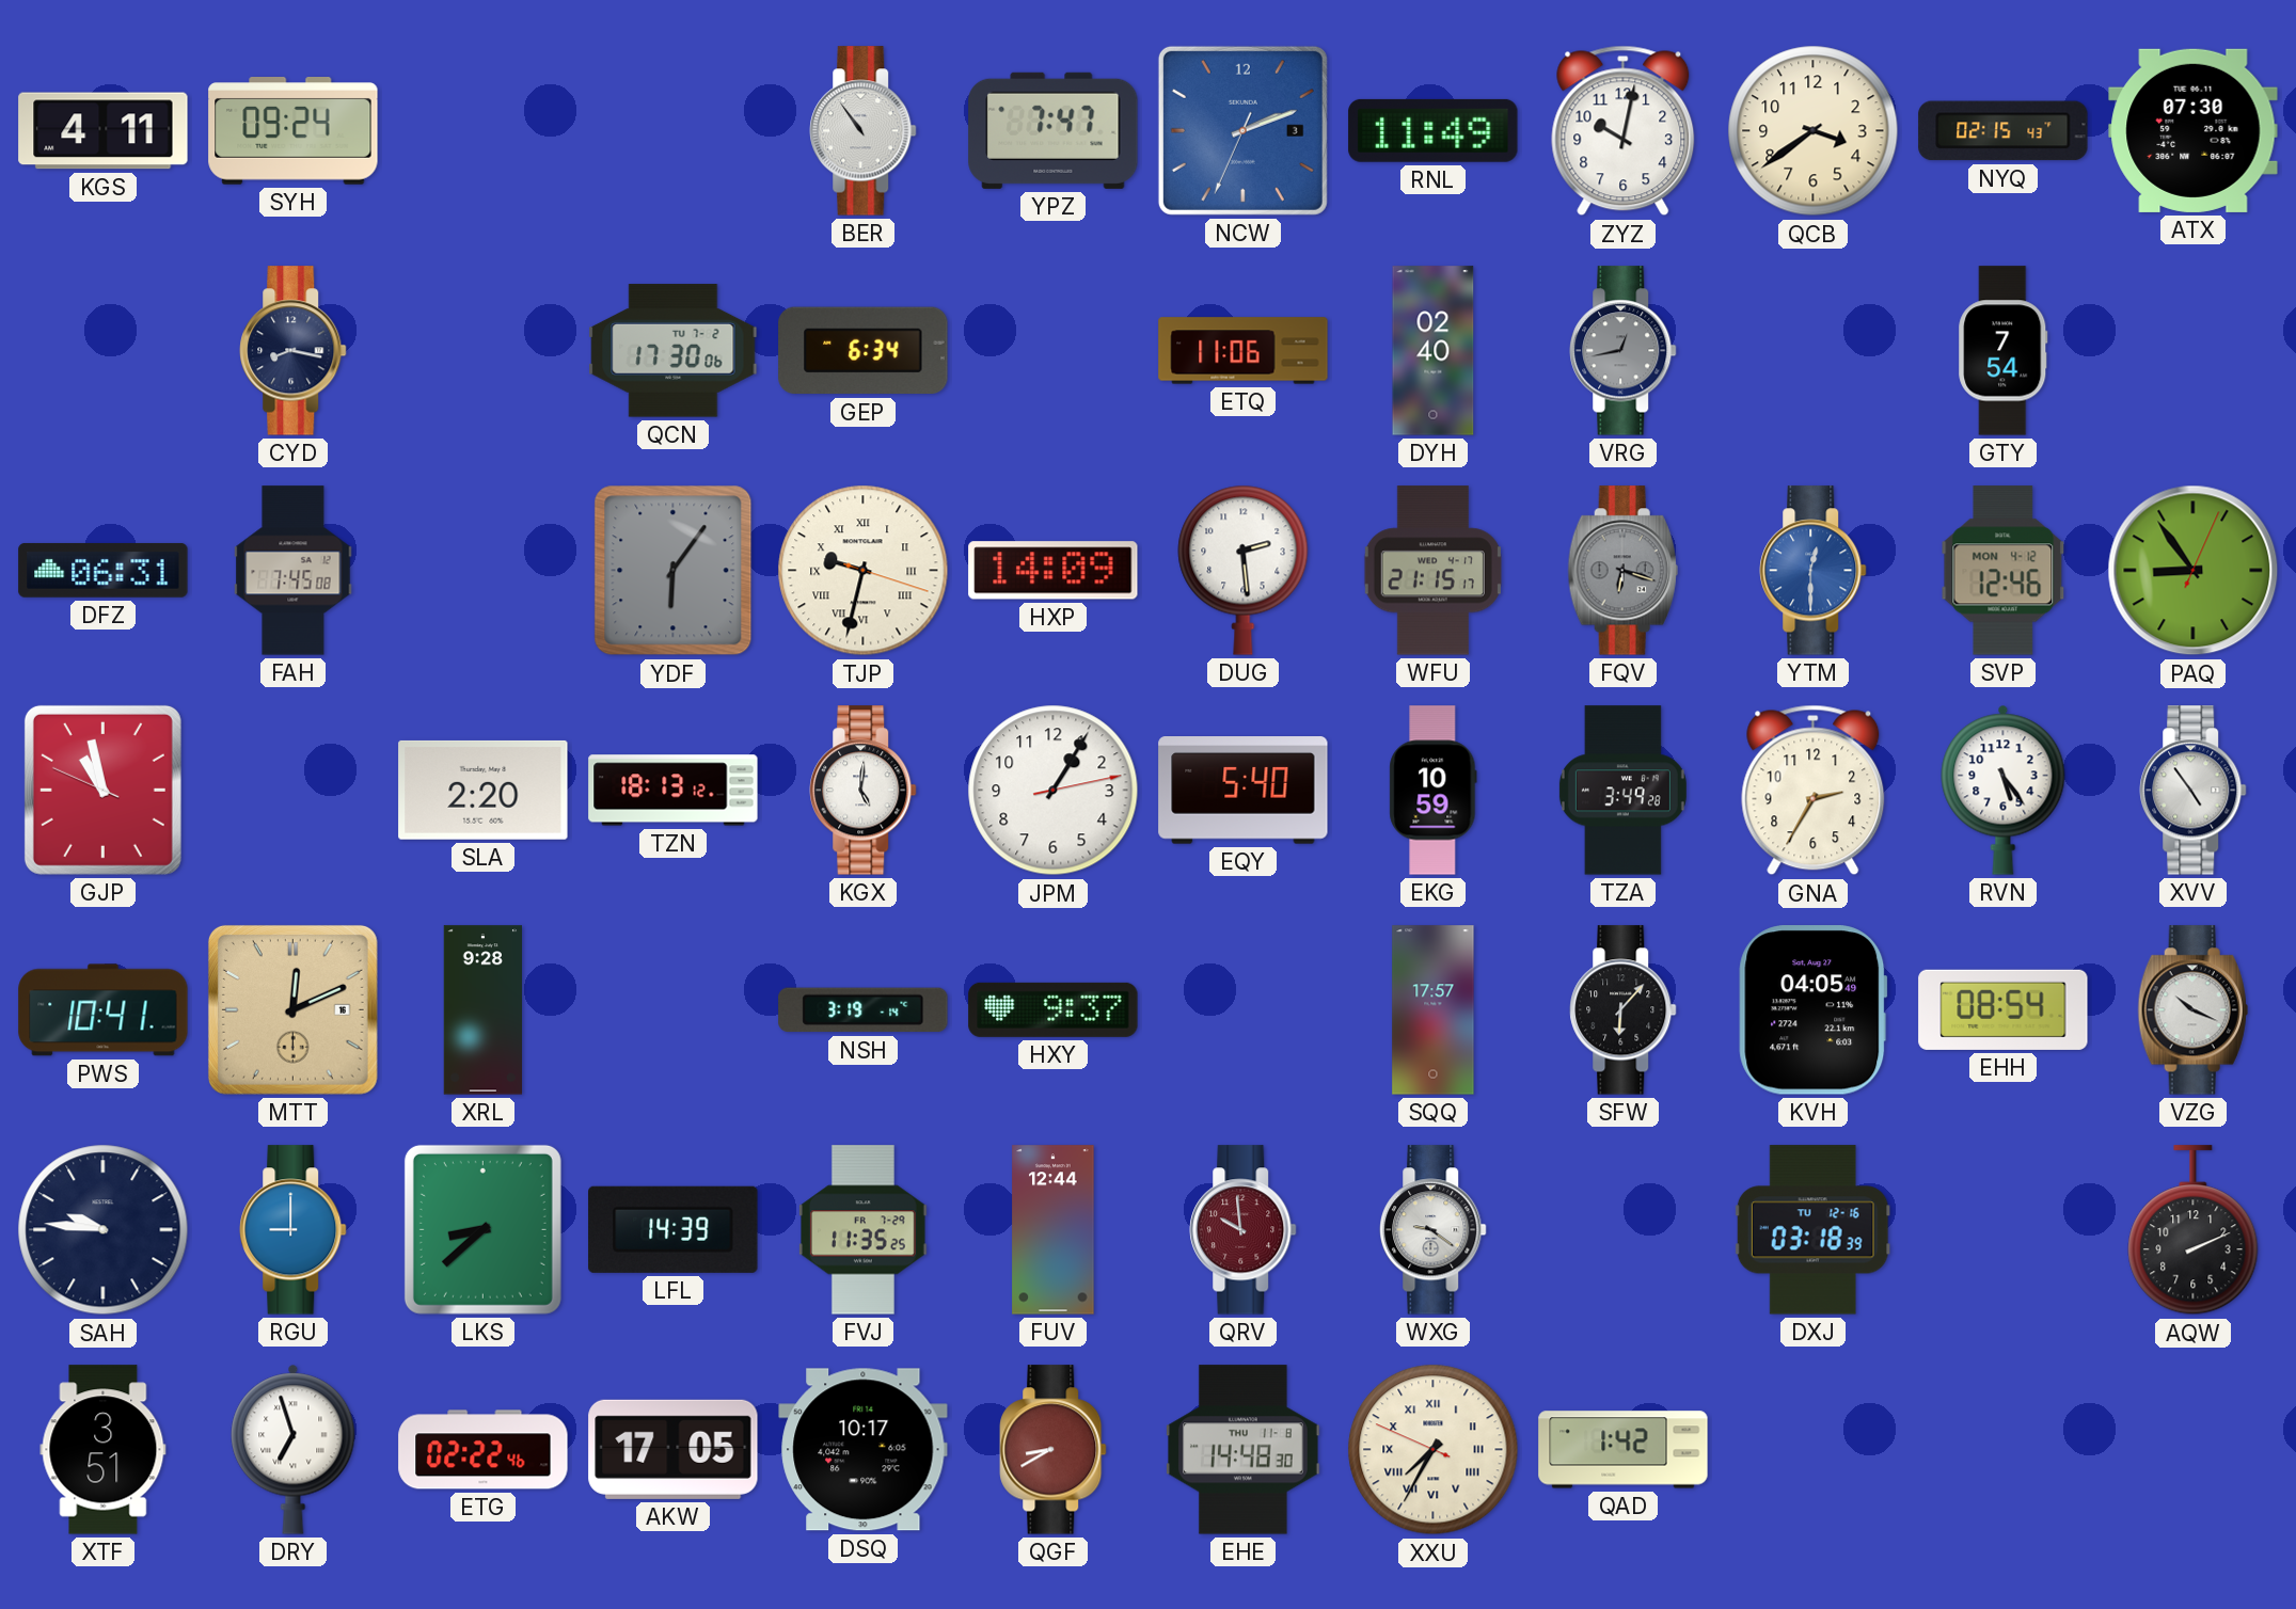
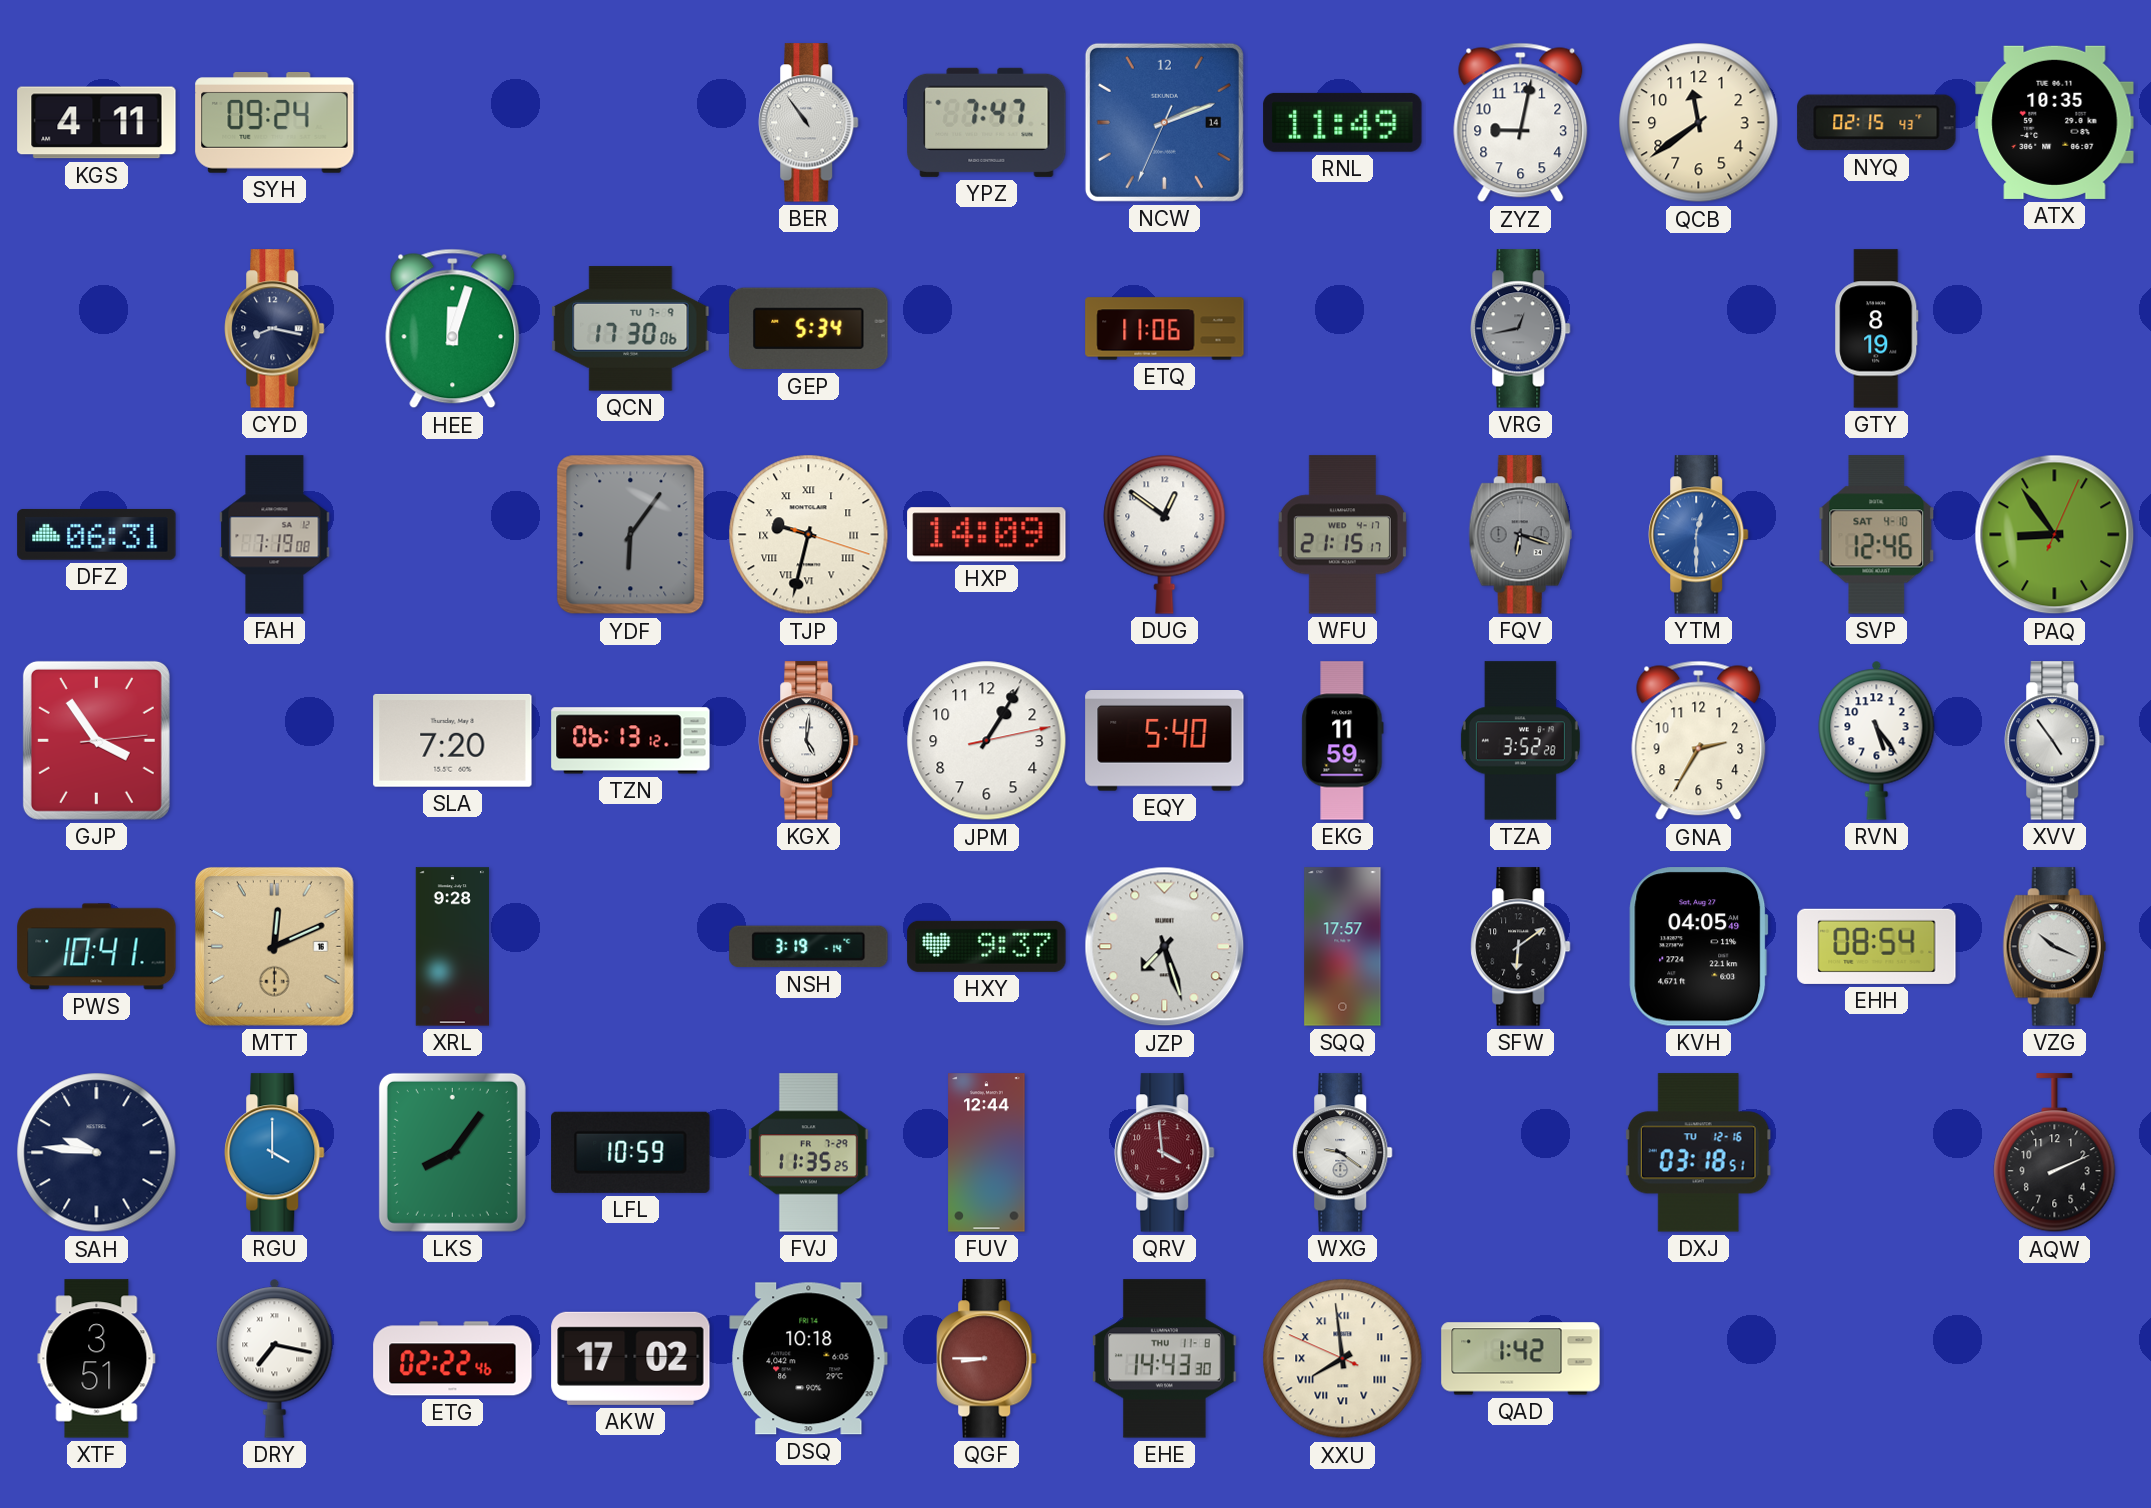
NCW date: 3 -> 14
ZYZ: 10:02 -> 9:02
QCB: 3:39 -> 11:39
ATX: 07:30 -> 10:35
HEE: none -> 12:03
QCN date: TU 7-2 -> TU 7-9
GEP: 6:34 -> 5:34
DYH: 02:40 -> none
GTY: 7:54 -> 8:19
FAH: 7:45 -> 7:19
DUG: 2:29 -> 12:51
SVP date: MON 4-12 -> SAT 4-10
GJP: 10:57 -> 3:54
SLA: 2:20 -> 7:20
TZN: 18:13 -> 06:13
EKG: 10:59 -> 11:59
TZA: 3:49 -> 3:52
JZP: none -> 7:27
SFW: 6:07 -> 6:09
RGU: 9:00 -> 4:00
LKS: 8:38 -> 8:06
LFL: 14:39 -> 10:59
QRV: 9:59 -> 3:59
DXJ: 03:18:39 -> 03:18:51
DRY: 6:57 -> 7:17
AKW: 17:05 -> 17:02
DSQ: 10:17 -> 10:18
QGF: 8:40 -> 8:45
EHE: 14:48 -> 14:43
XXU: 7:34 -> 7:58
